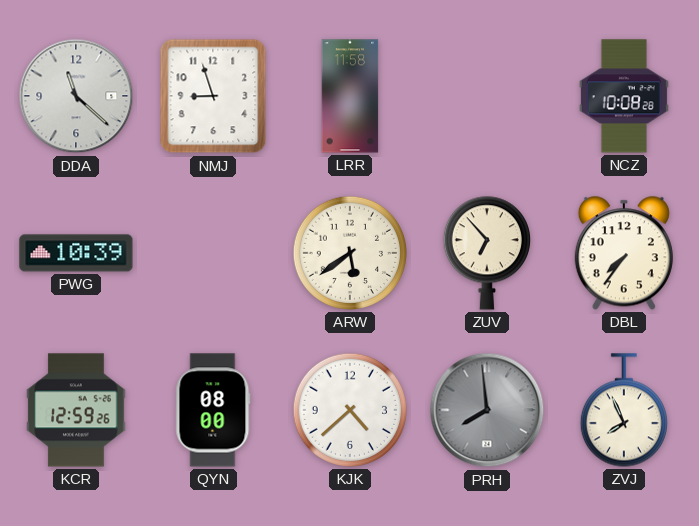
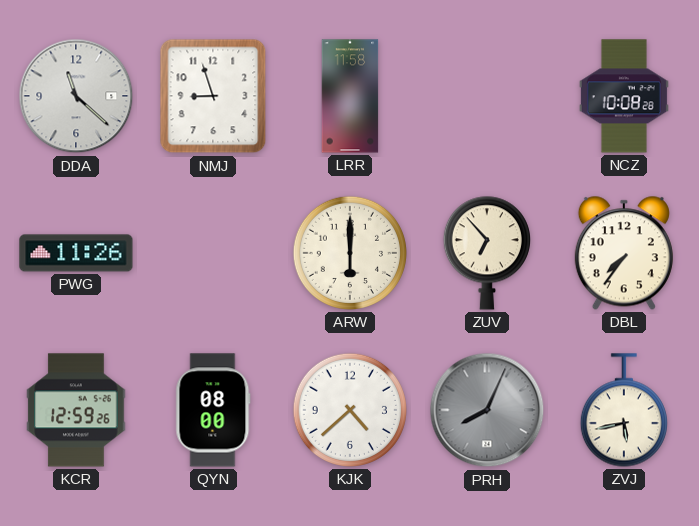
PWG: 10:39 -> 11:26
ARW: 5:39 -> 6:00
PRH: 7:59 -> 8:04
ZVJ: 7:56 -> 5:43
